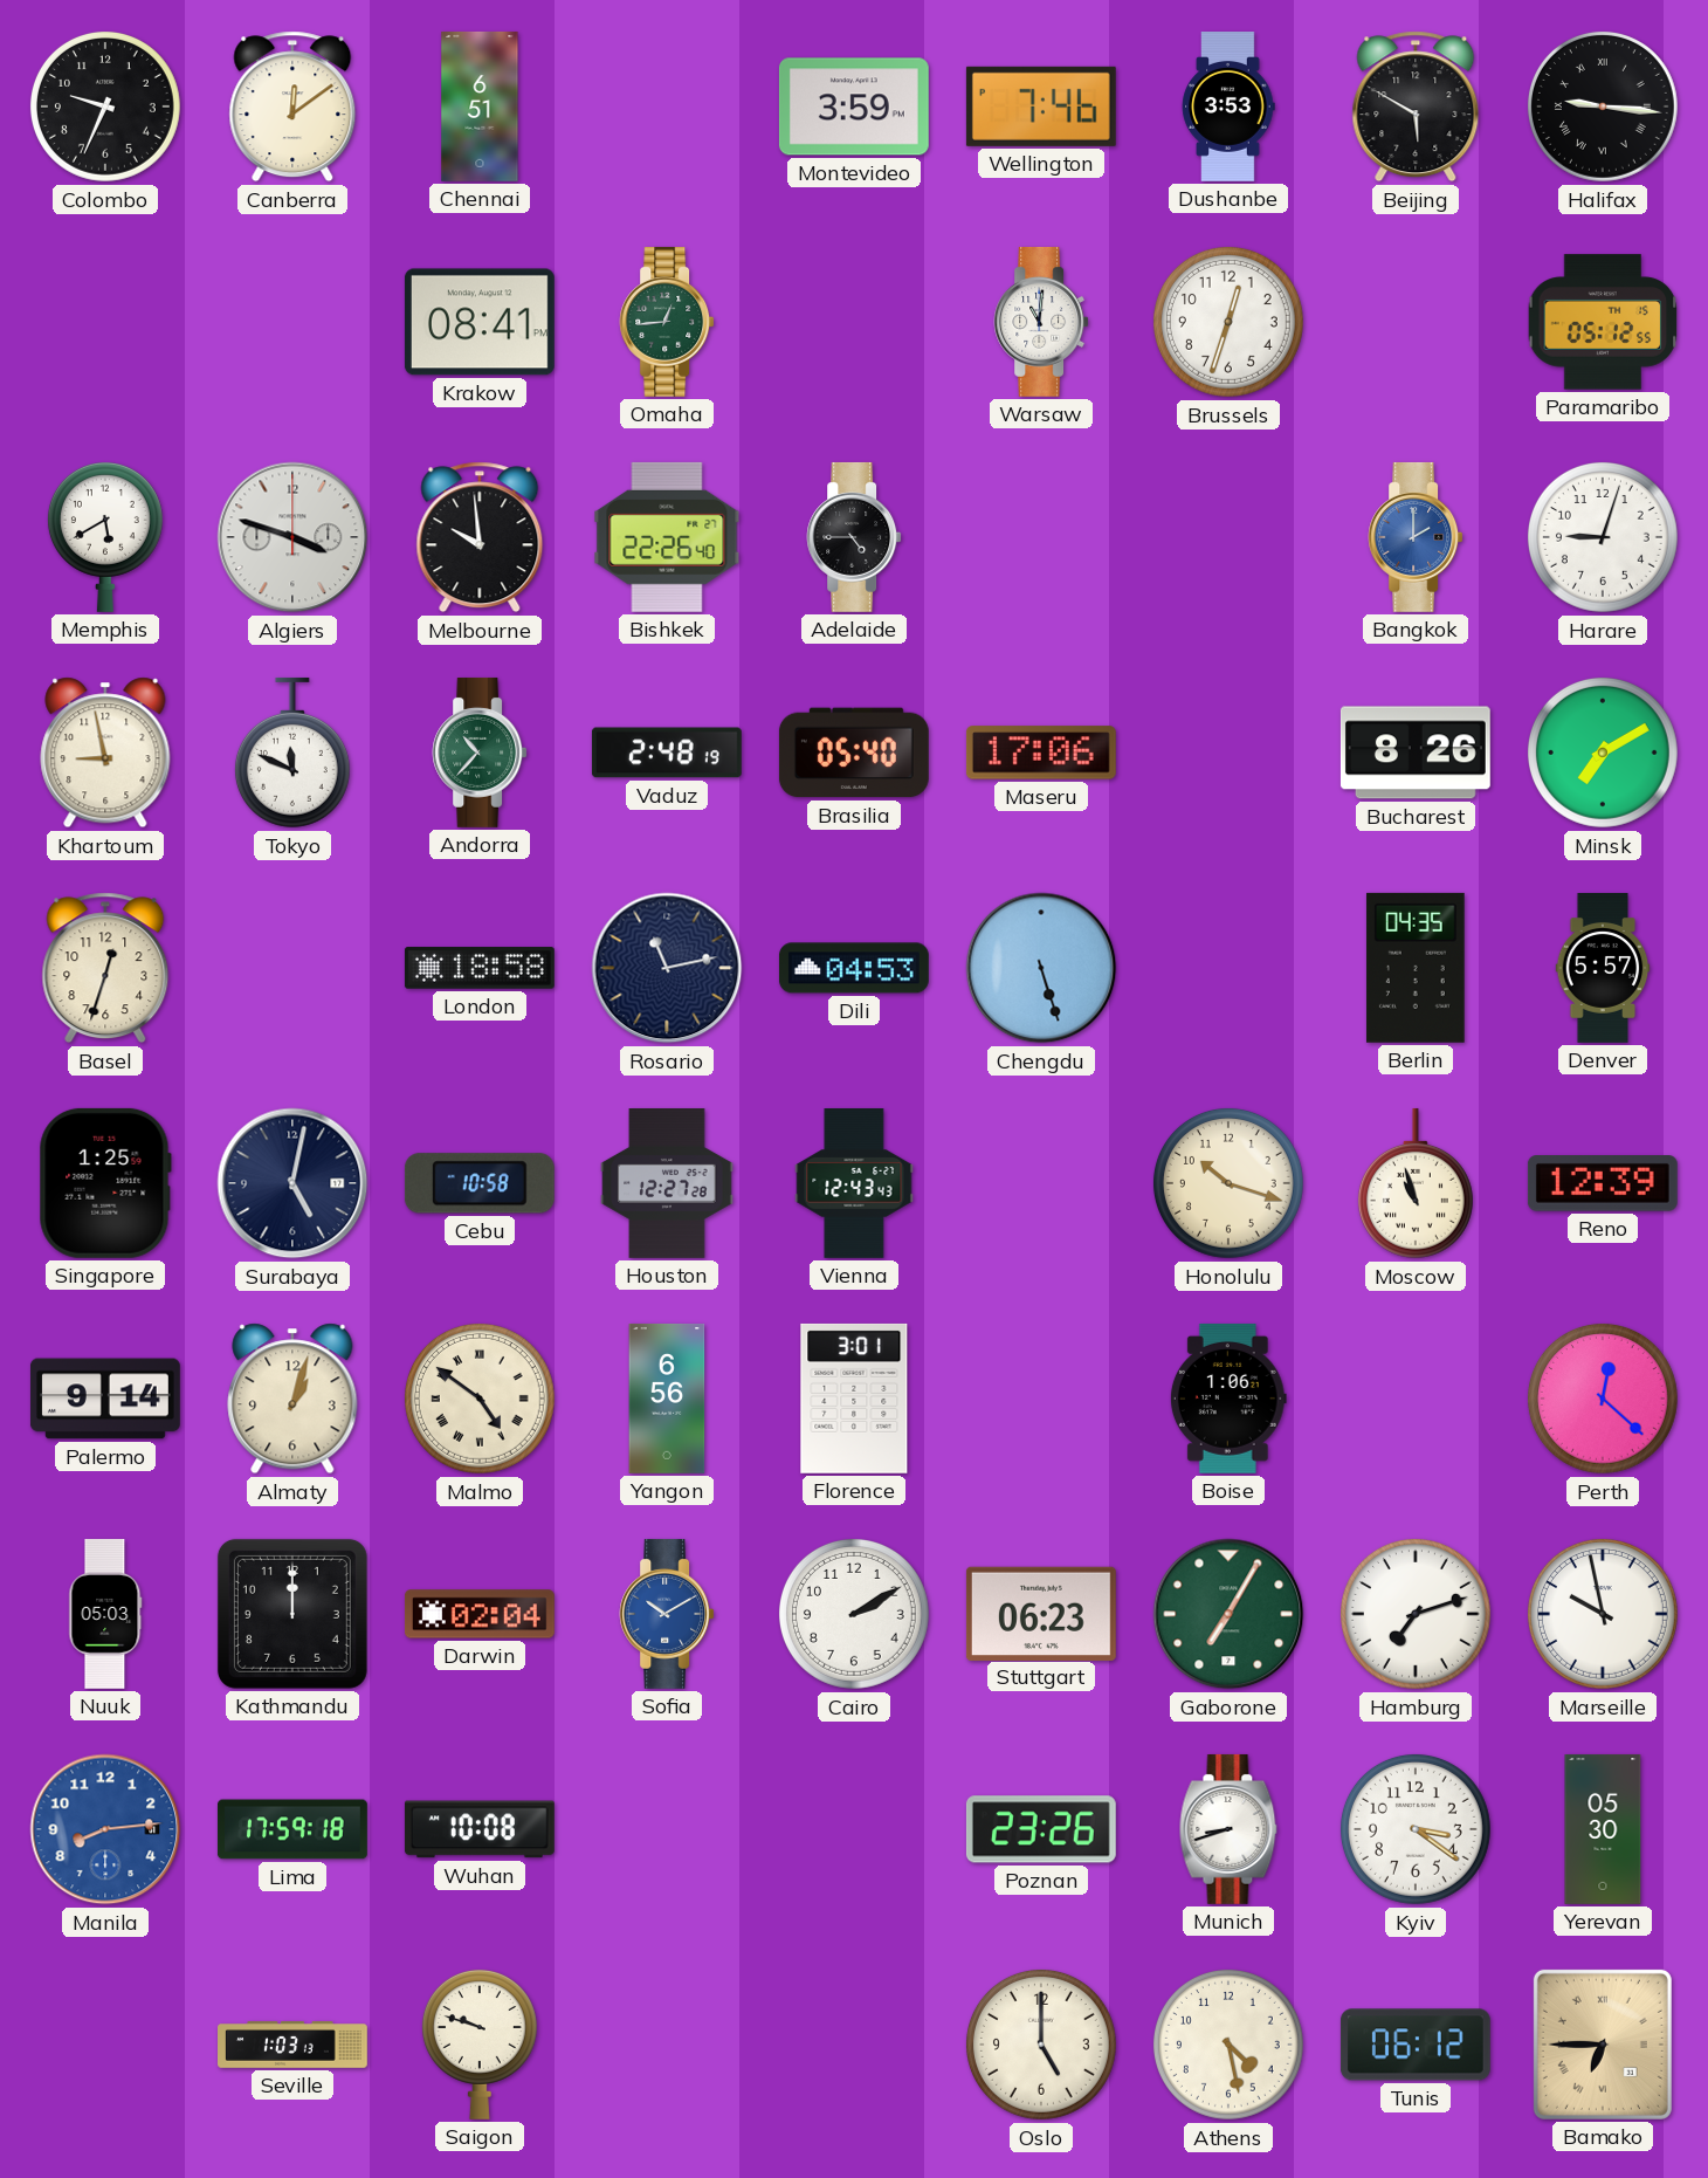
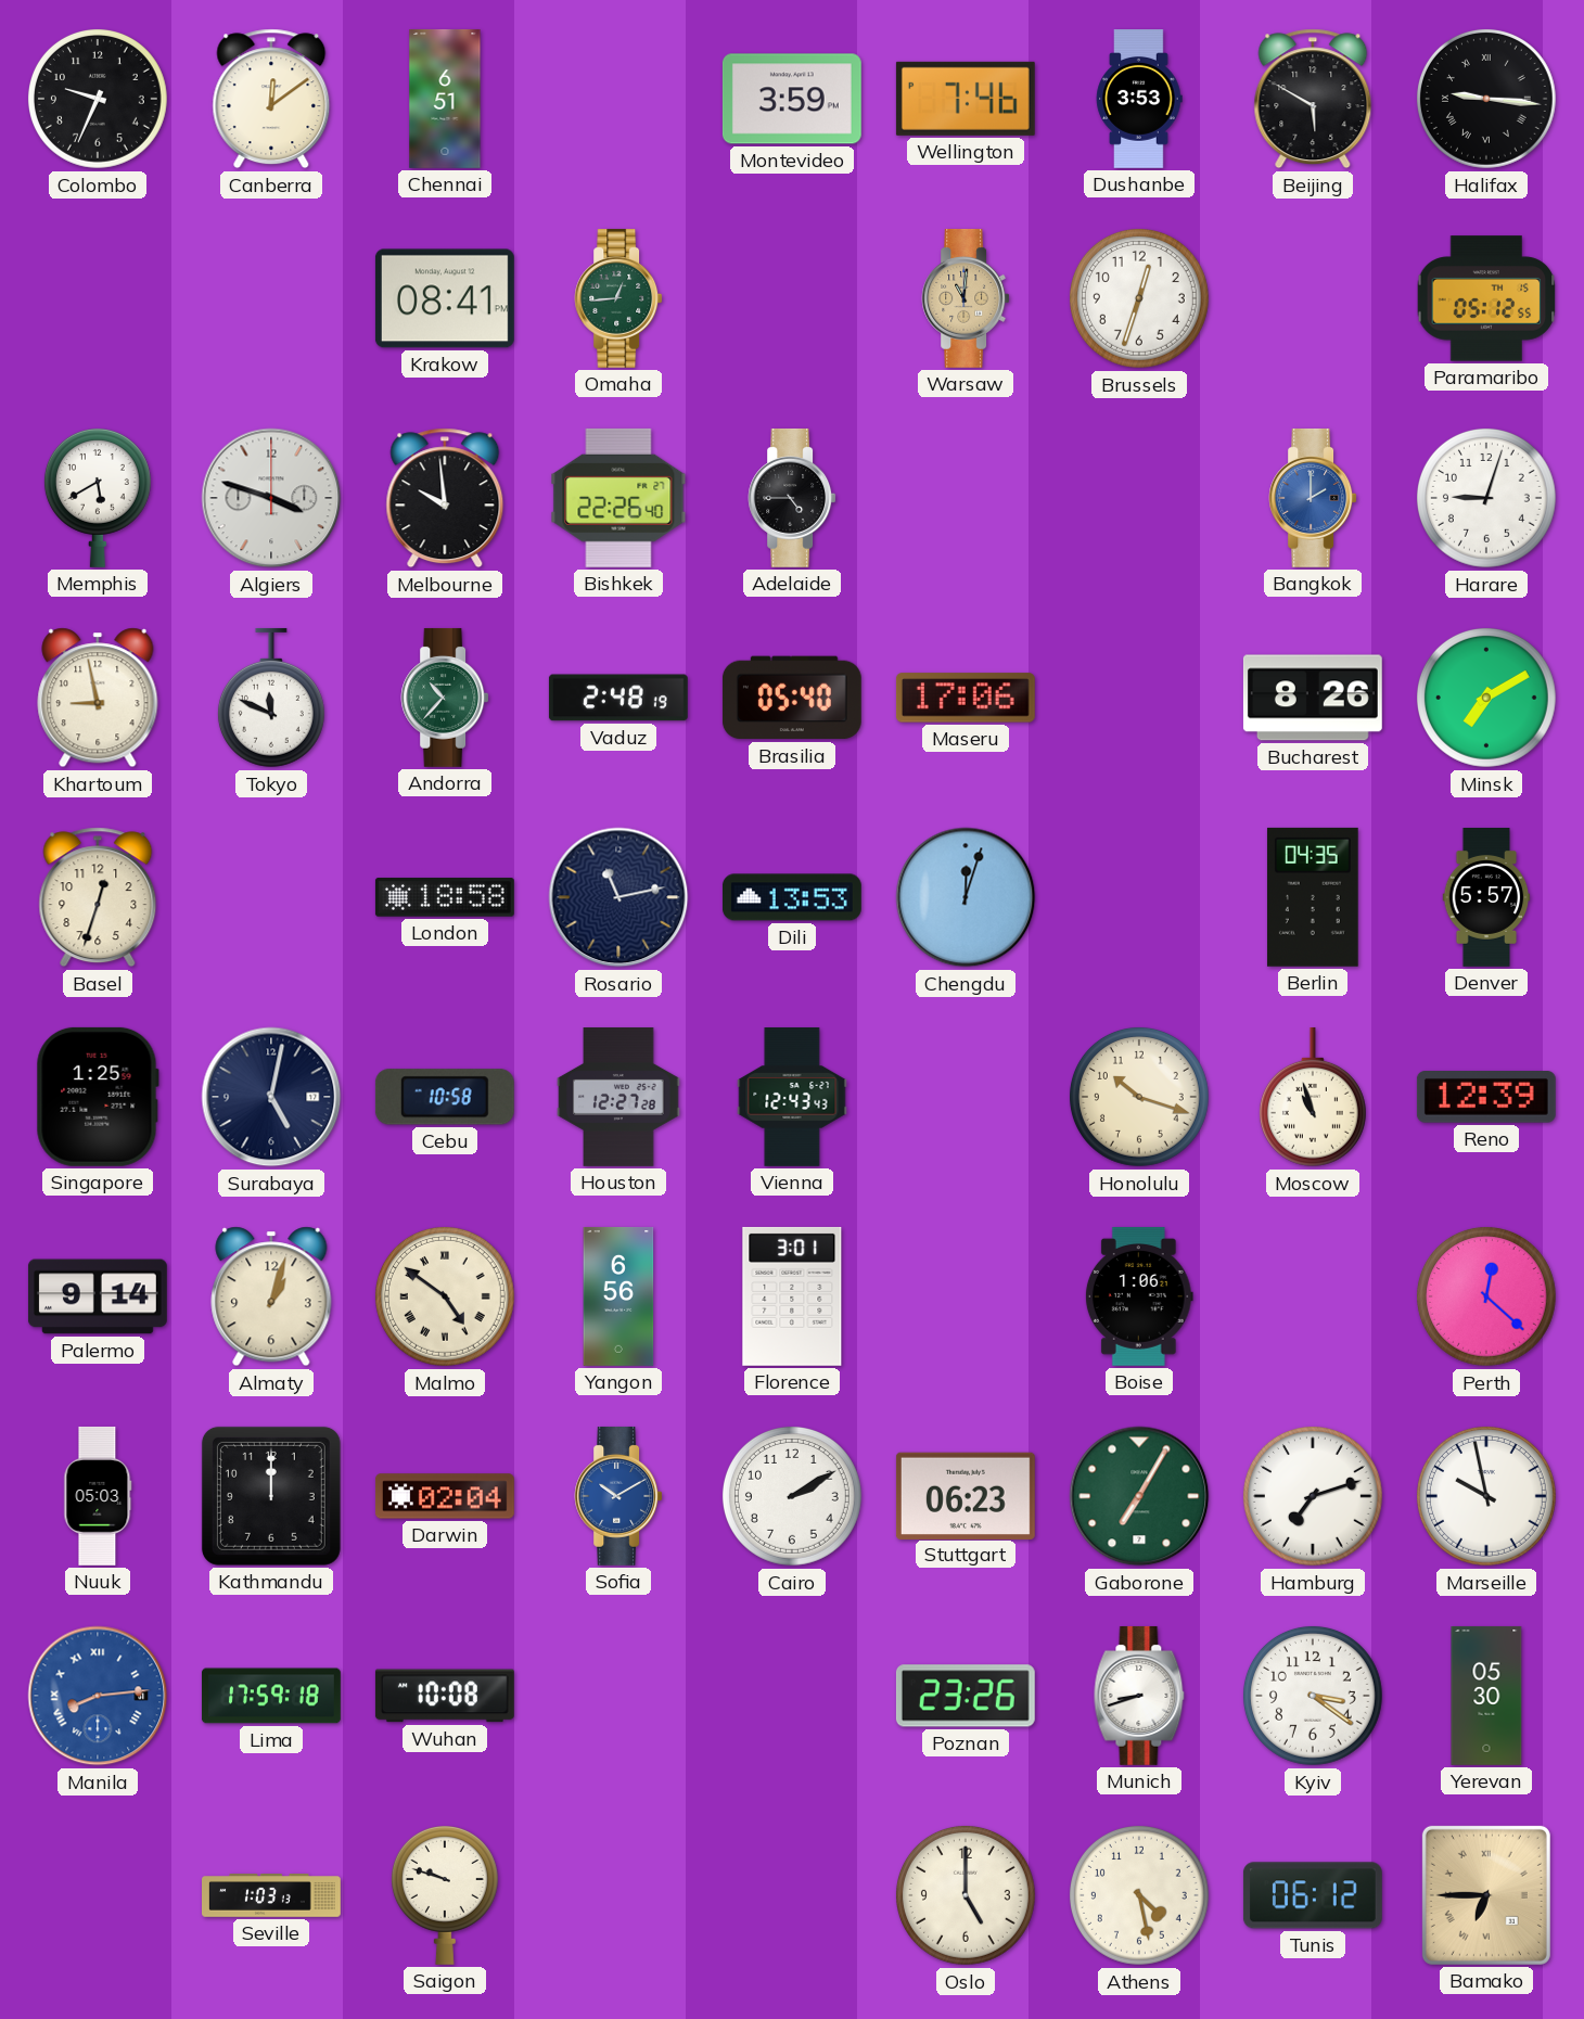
Warsaw dial: white -> champagne
Dili: 04:53 -> 13:53
Chengdu: 5:27 -> 12:03
Manila numerals: Arabic -> Roman
